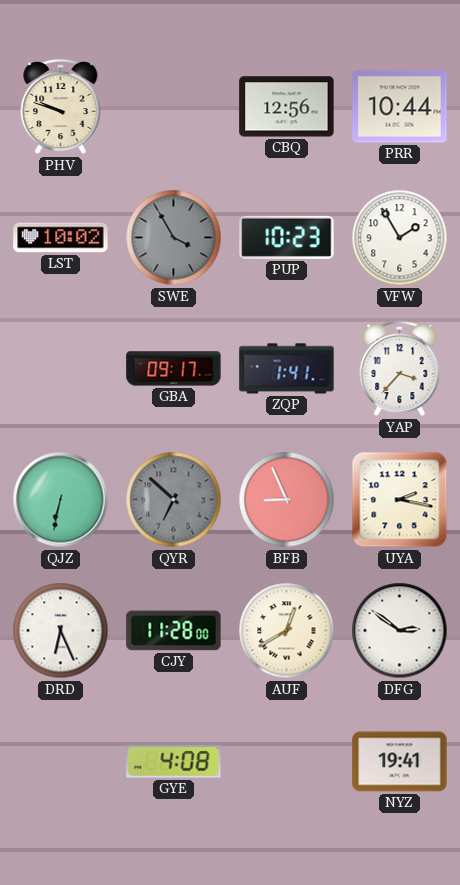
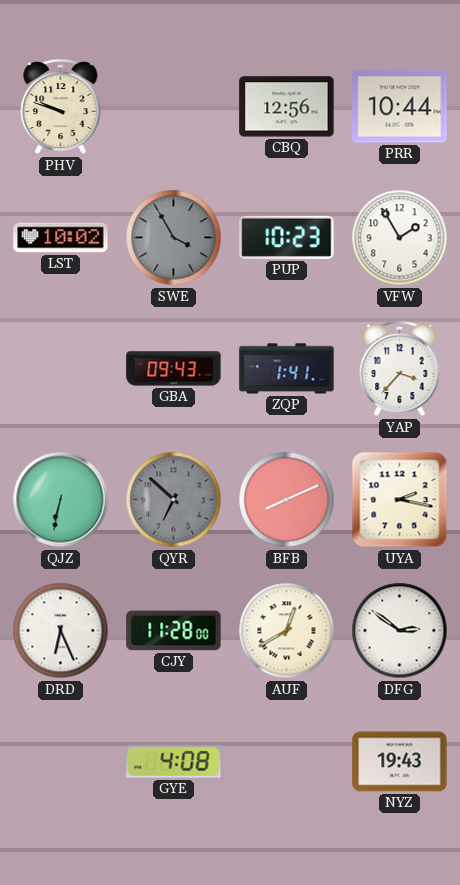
GBA: 09:17 -> 09:43
BFB: 8:56 -> 8:11
NYZ: 19:41 -> 19:43
